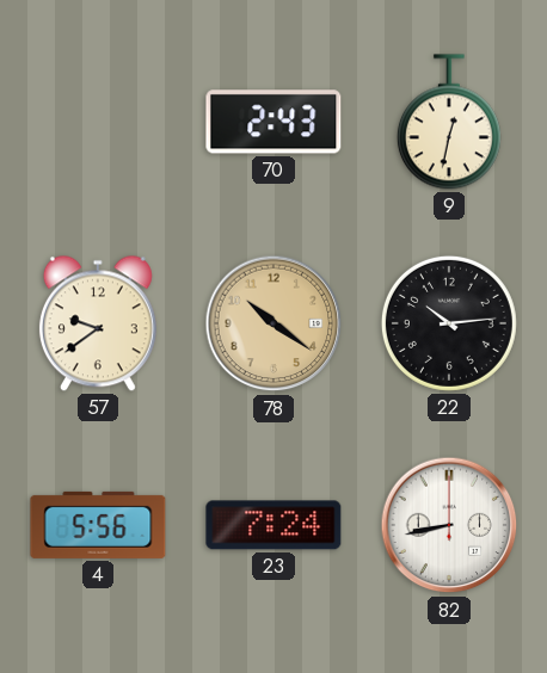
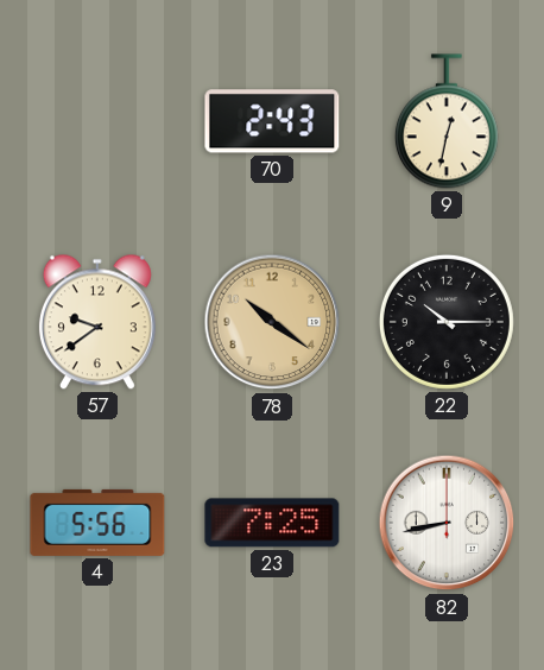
22: 10:14 -> 10:15
23: 7:24 -> 7:25
